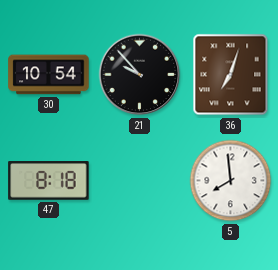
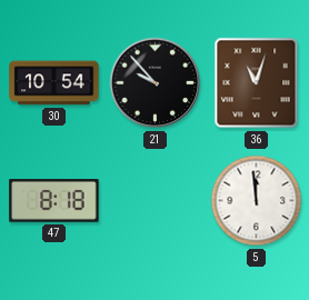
36: 7:03 -> 11:03
5: 7:59 -> 11:59
